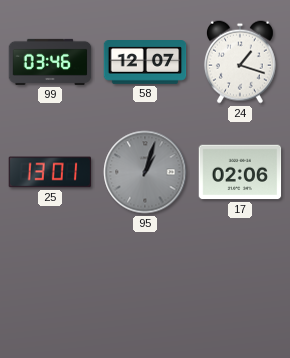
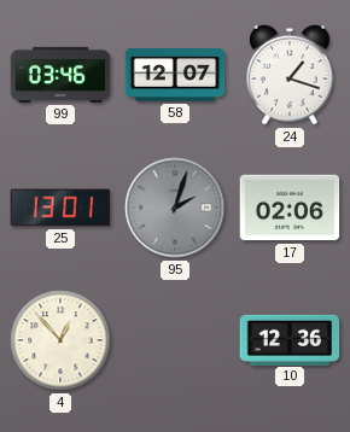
95: 1:03 -> 2:03
4: none -> 12:53
10: none -> 12:36
